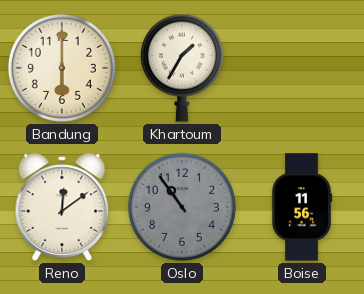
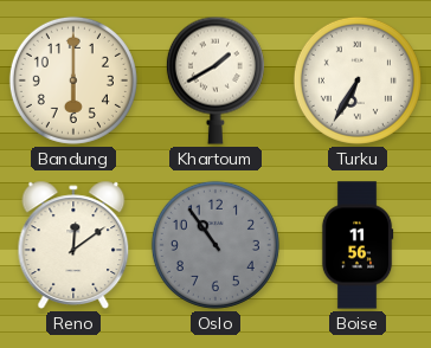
Khartoum: 1:35 -> 1:40
Turku: none -> 6:35
